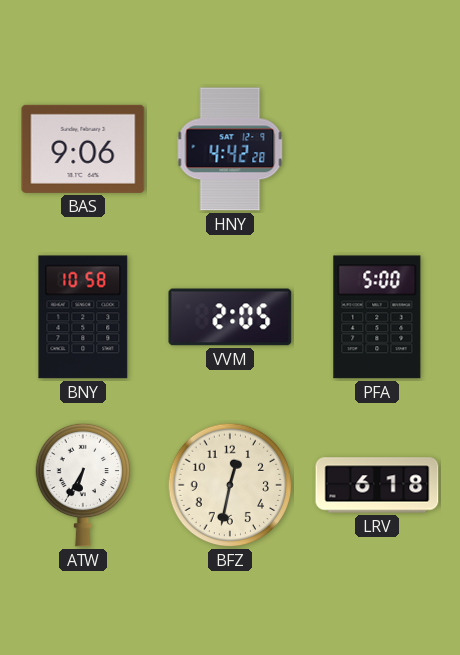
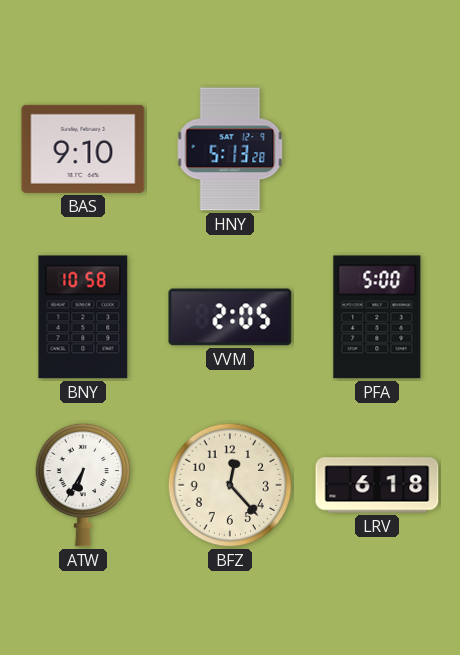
BAS: 9:06 -> 9:10
HNY: 4:42 -> 5:13
BFZ: 12:32 -> 12:23
